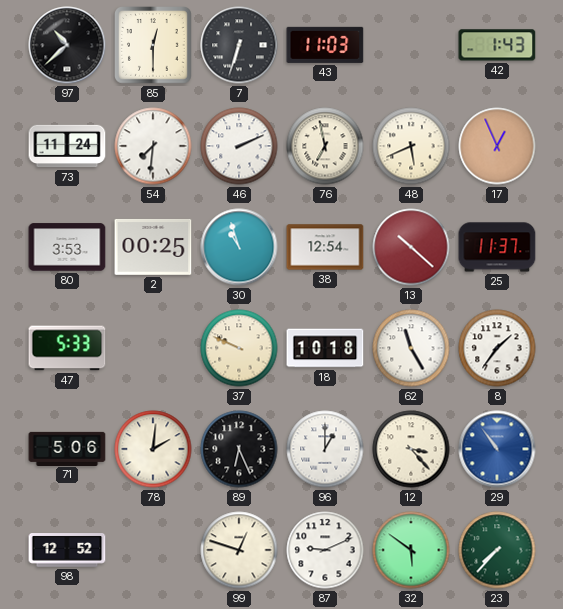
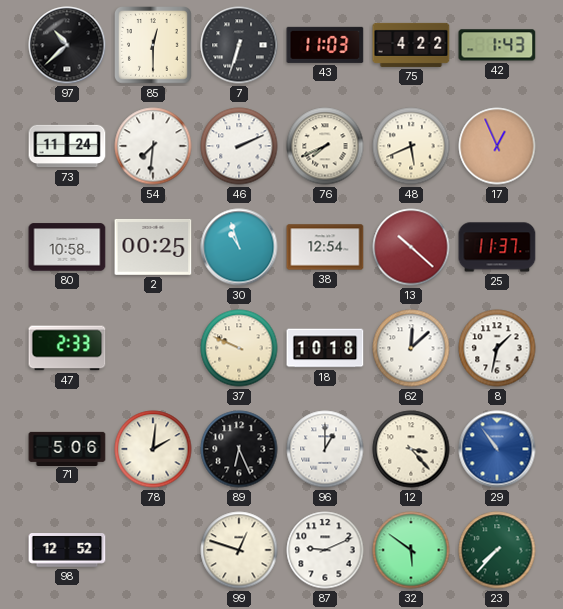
75: none -> 4:22
76: 6:58 -> 7:41
80: 3:53 -> 10:58
47: 5:33 -> 2:33
62: 11:25 -> 12:08
8: 1:36 -> 1:32
